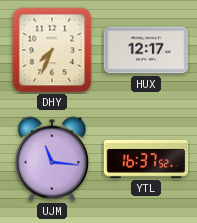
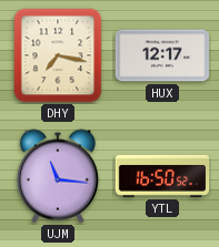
DHY: 7:34 -> 7:17
YTL: 16:37 -> 16:50
